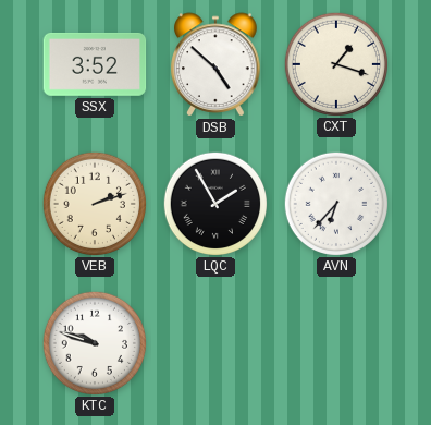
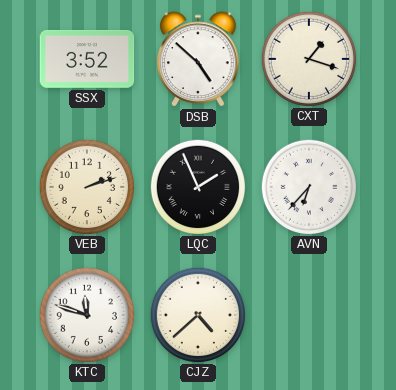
LQC: 1:55 -> 1:56
KTC: 9:48 -> 11:48
CJZ: none -> 4:38
